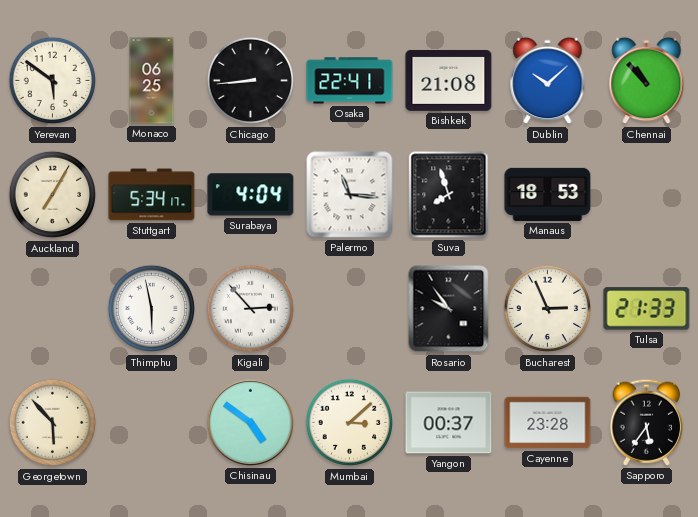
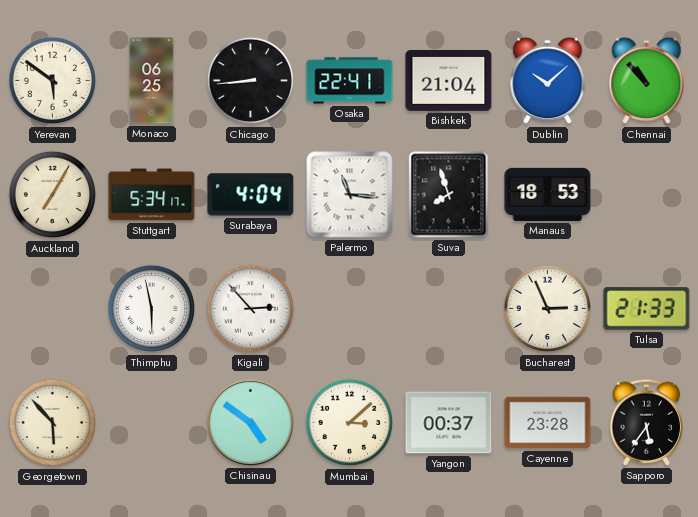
Bishkek: 21:08 -> 21:04
Rosario: 9:54 -> none
